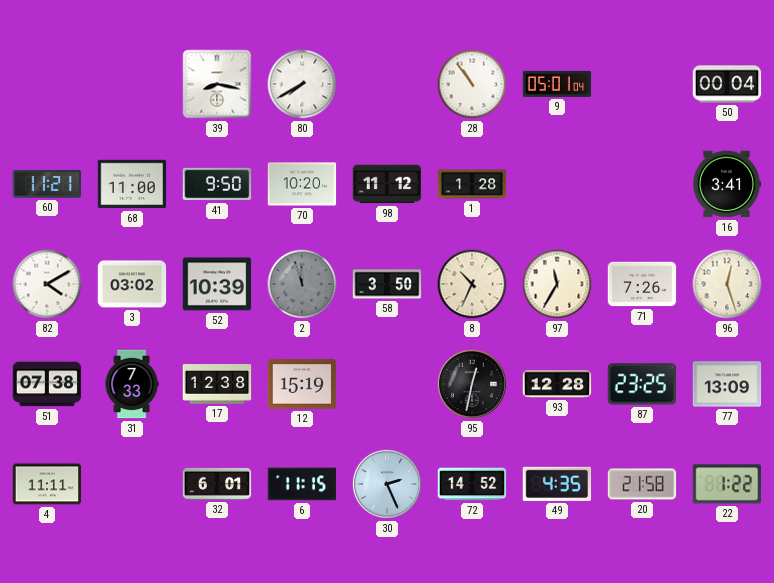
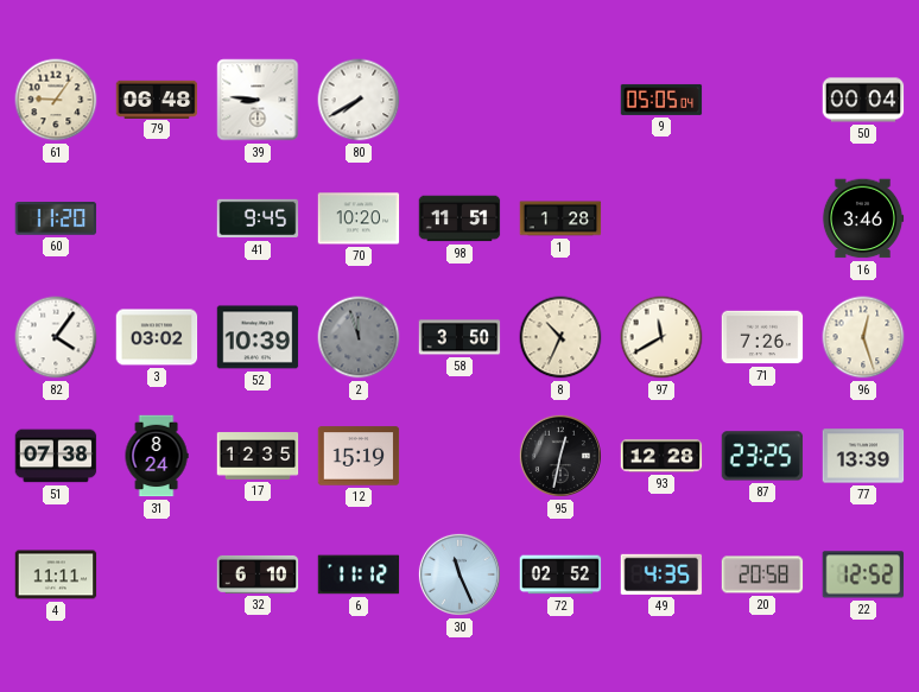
61: none -> 9:06
79: none -> 06:48
39: 8:17 -> 8:46
28: 10:54 -> none
9: 05:01 -> 05:05
60: 11:21 -> 11:20
68: 11:00 -> none
41: 9:50 -> 9:45
98: 11:12 -> 11:51
16: 3:41 -> 3:46
82: 4:10 -> 4:06
97: 11:35 -> 11:40
31: 7:33 -> 8:24
17: 12:38 -> 12:35
77: 13:09 -> 13:39
32: 6:01 -> 6:10
6: 11:15 -> 11:12
30: 2:26 -> 11:26
72: 14:52 -> 02:52
20: 21:58 -> 20:58
22: 1:22 -> 12:52
